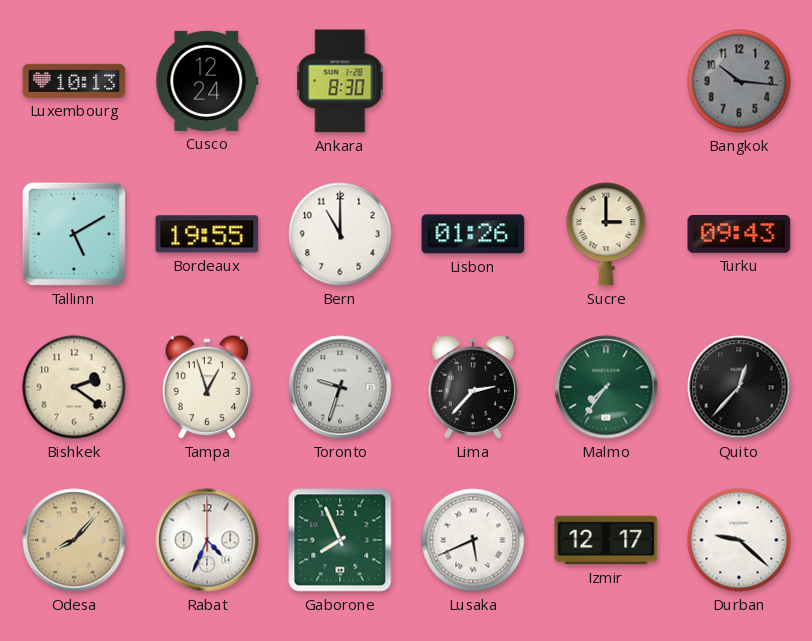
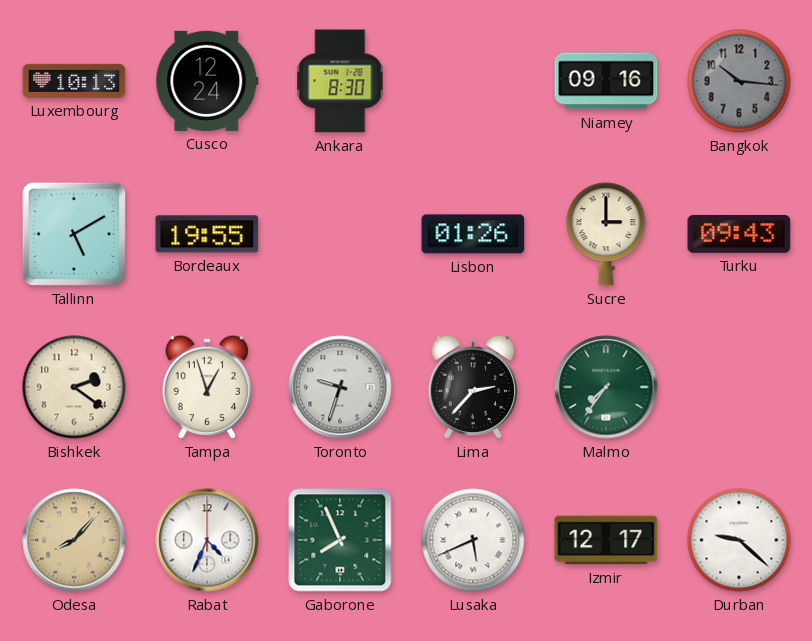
Niamey: none -> 09:16
Bern: 11:00 -> none
Quito: 12:37 -> none
